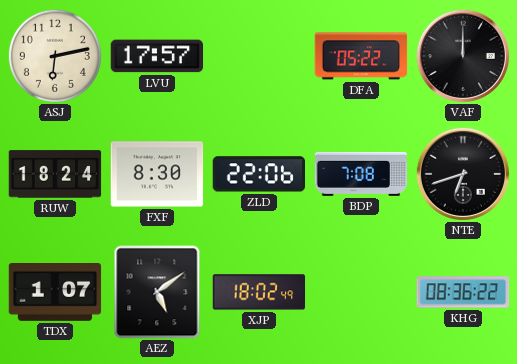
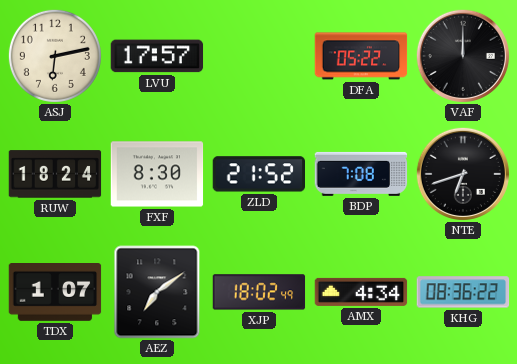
ZLD: 22:06 -> 21:52
AEZ: 5:09 -> 7:09
AMX: none -> 4:34
